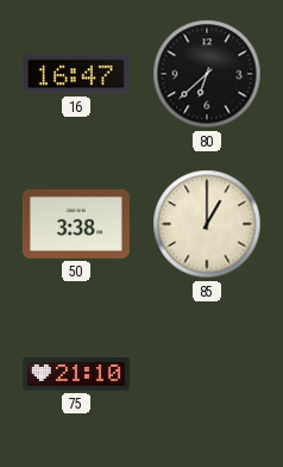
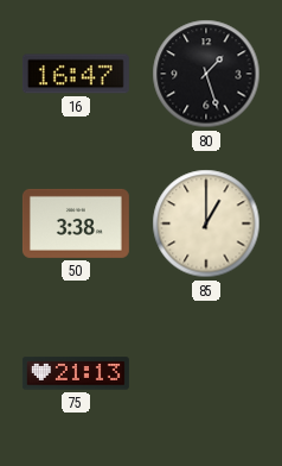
80: 6:38 -> 1:27
75: 21:10 -> 21:13
